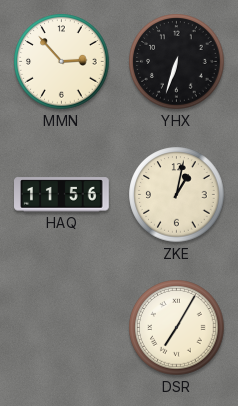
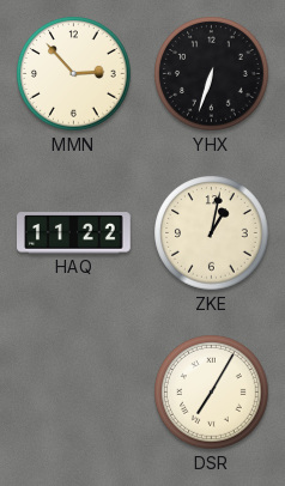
HAQ: 11:56 -> 11:22
